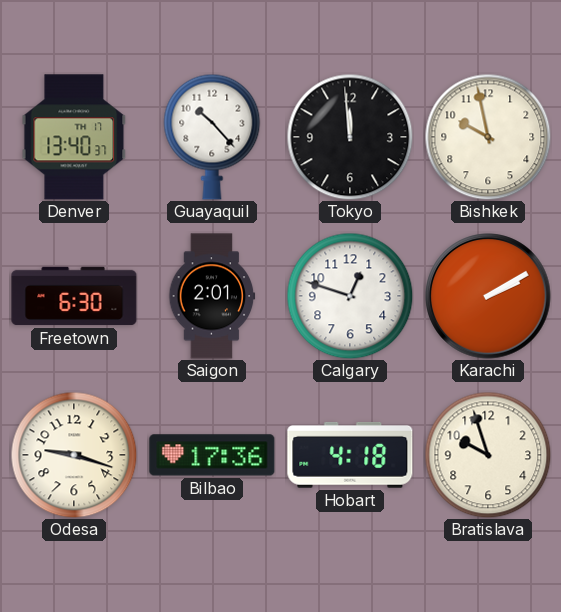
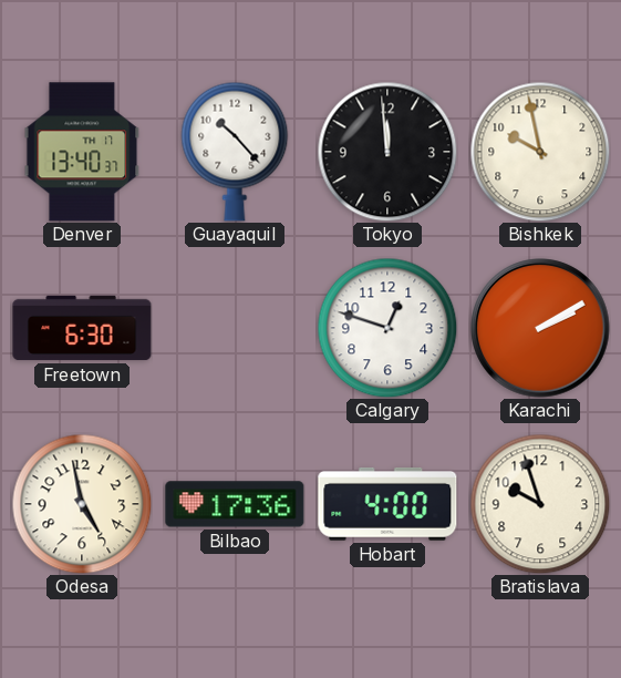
Saigon: 2:01 -> none
Odesa: 9:18 -> 4:58
Hobart: 4:18 -> 4:00
